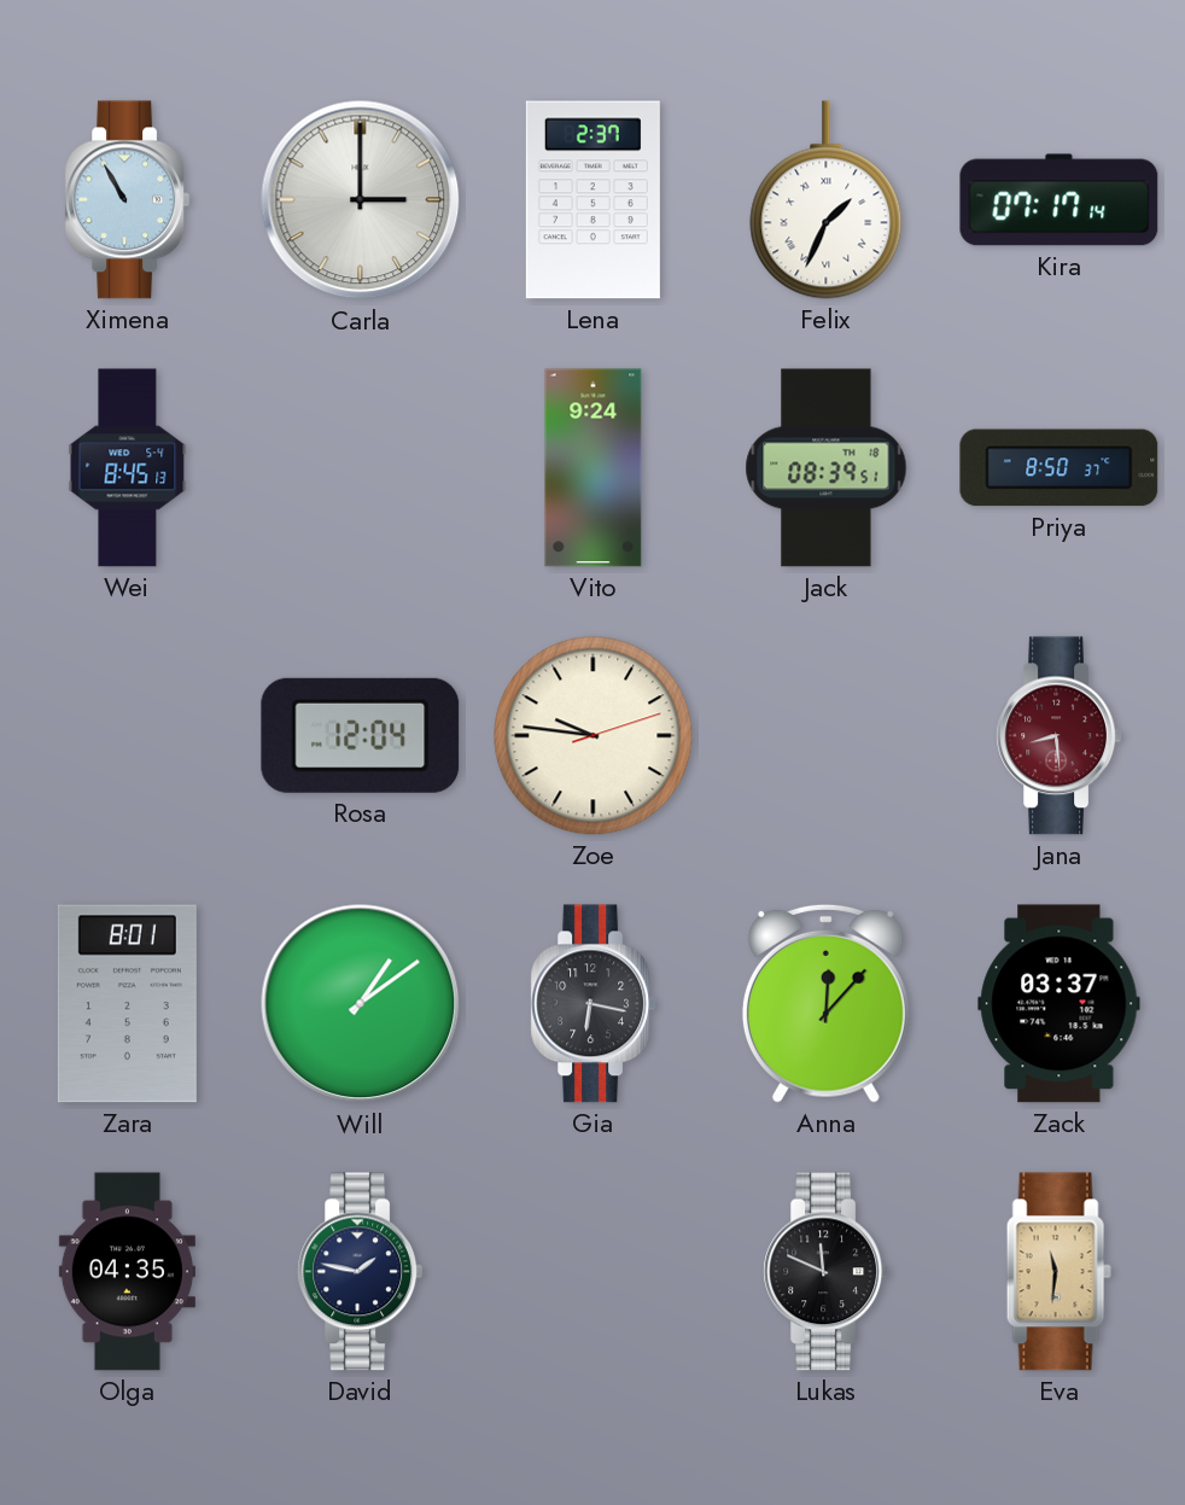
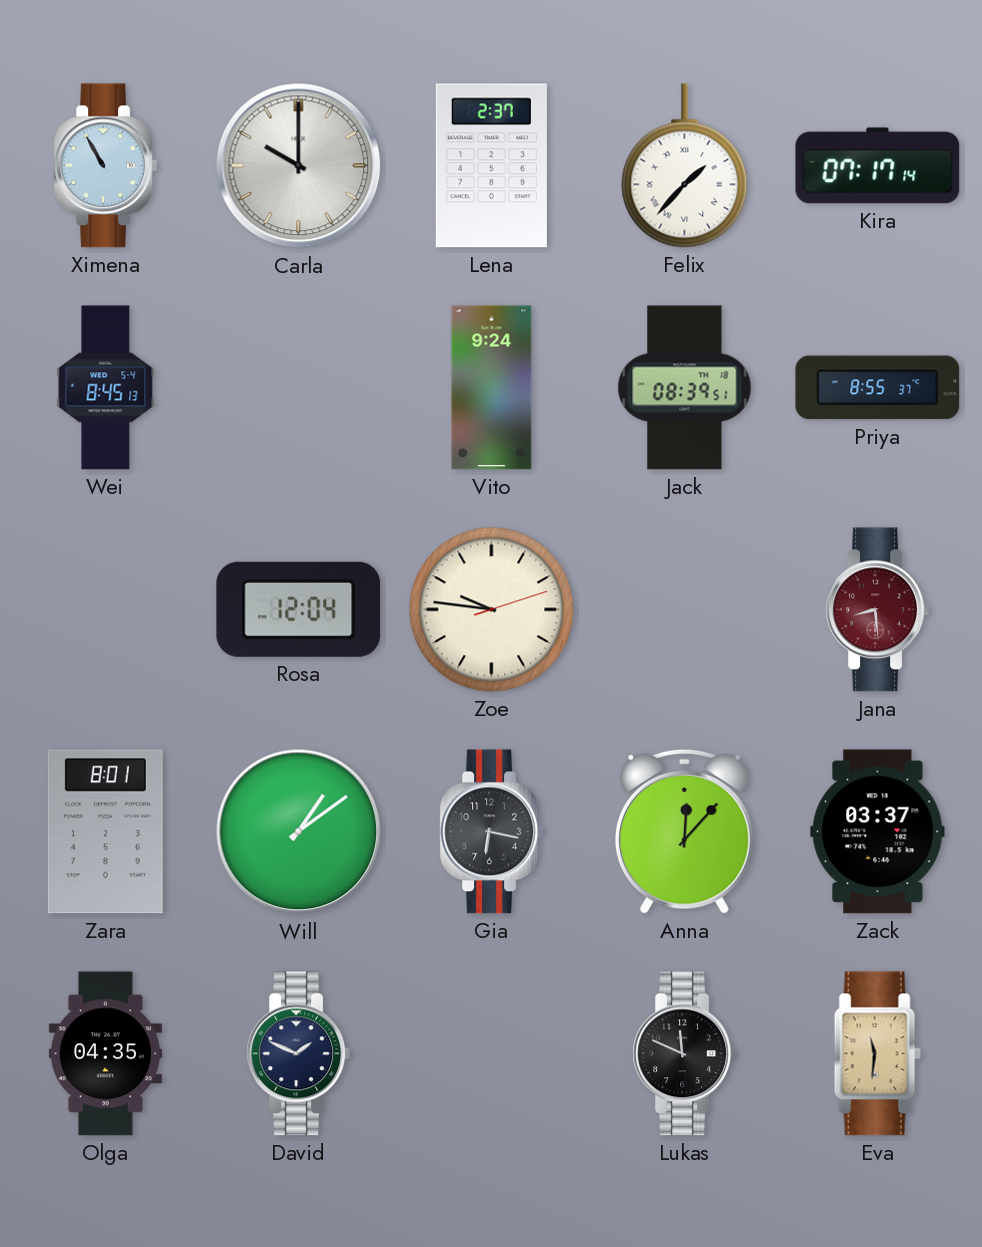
Carla: 3:00 -> 10:00
Felix: 1:34 -> 1:37
Priya: 8:50 -> 8:55
David: 1:47 -> 1:49
